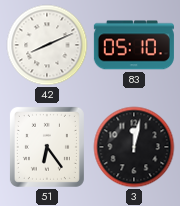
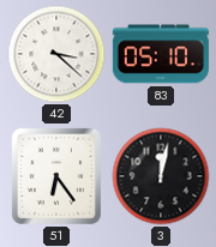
42: 8:11 -> 3:22
